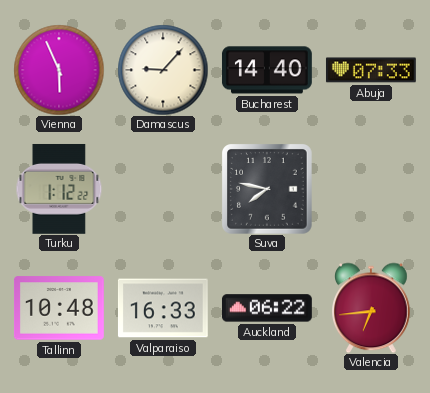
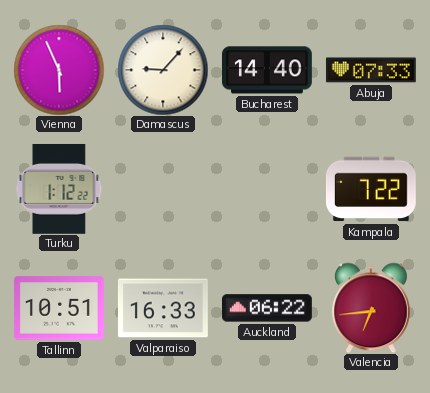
Suva: 7:47 -> none
Kampala: none -> 7:22
Tallinn: 10:48 -> 10:51
